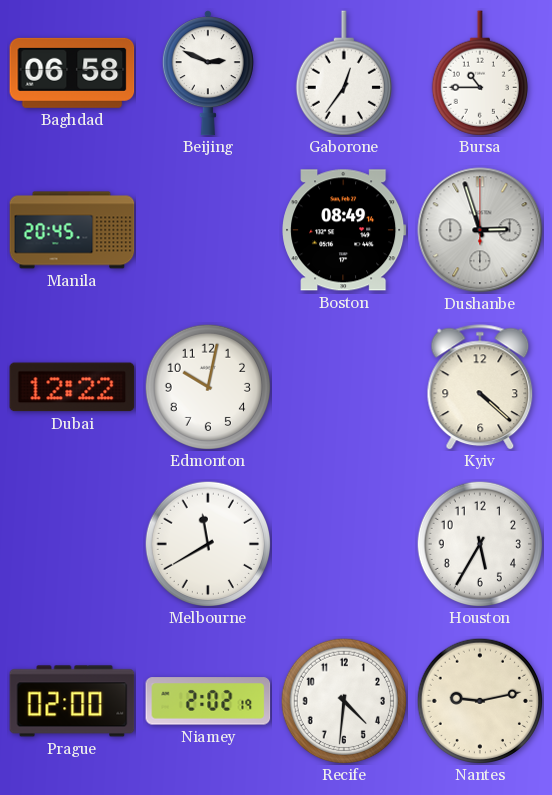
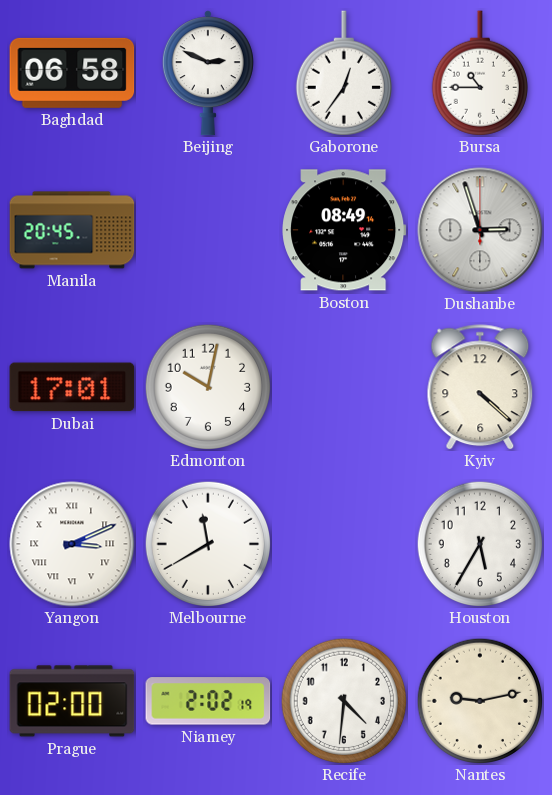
Dubai: 12:22 -> 17:01
Yangon: none -> 3:11
